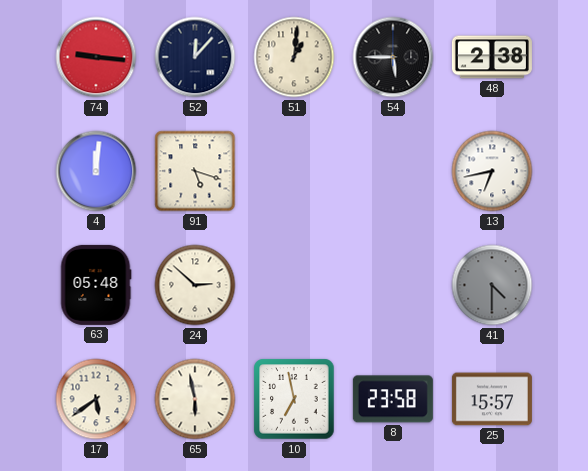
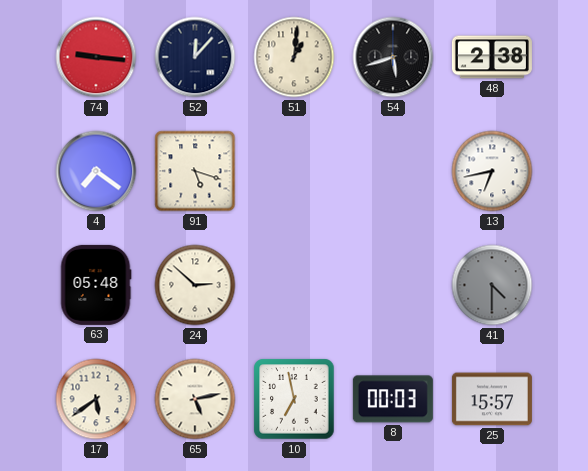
54: 5:45 -> 5:42
4: 12:01 -> 7:21
65: 5:58 -> 5:13
8: 23:58 -> 00:03
